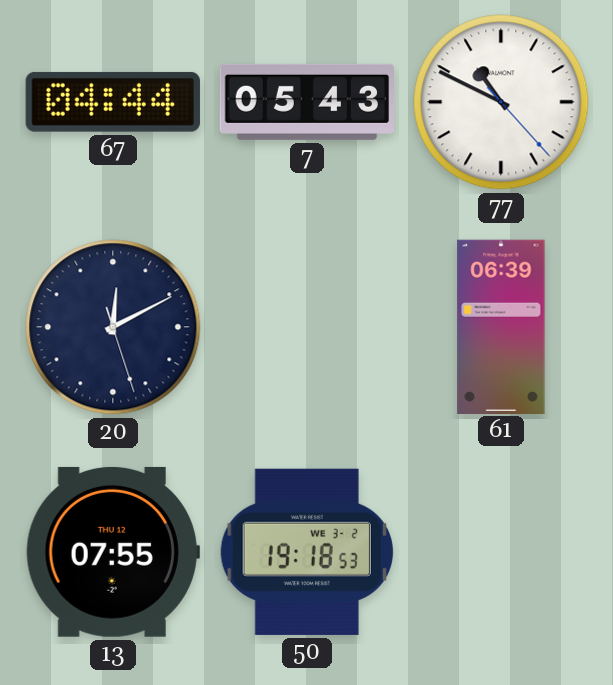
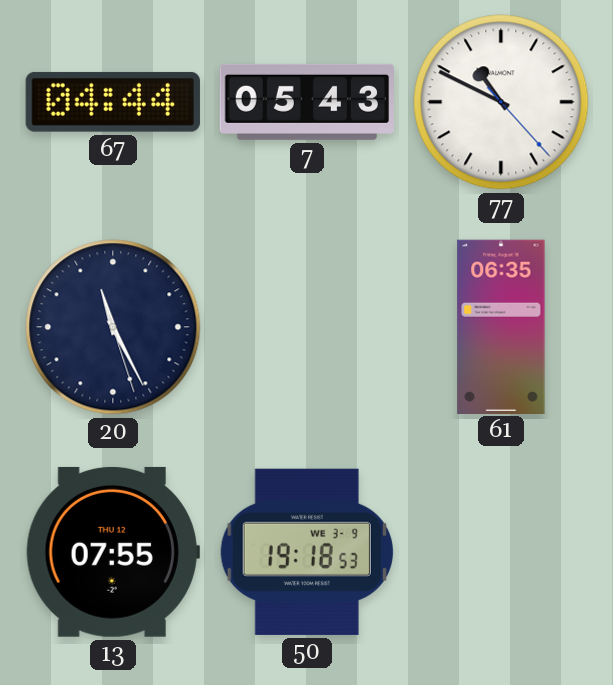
20: 12:10 -> 11:25
61: 06:39 -> 06:35
50 date: WE 3-2 -> WE 3-9
